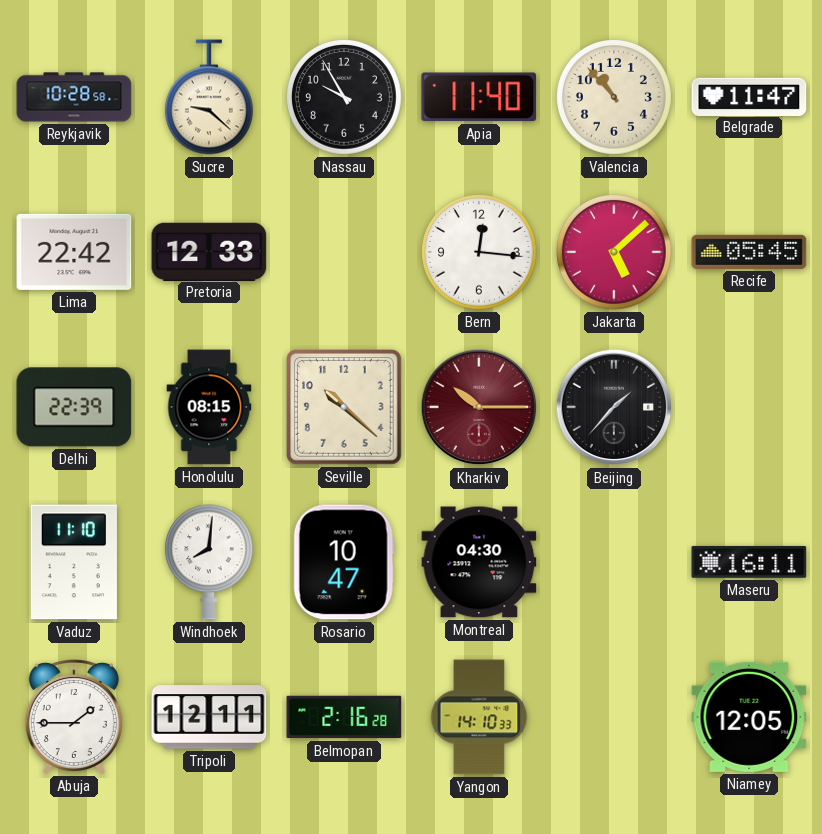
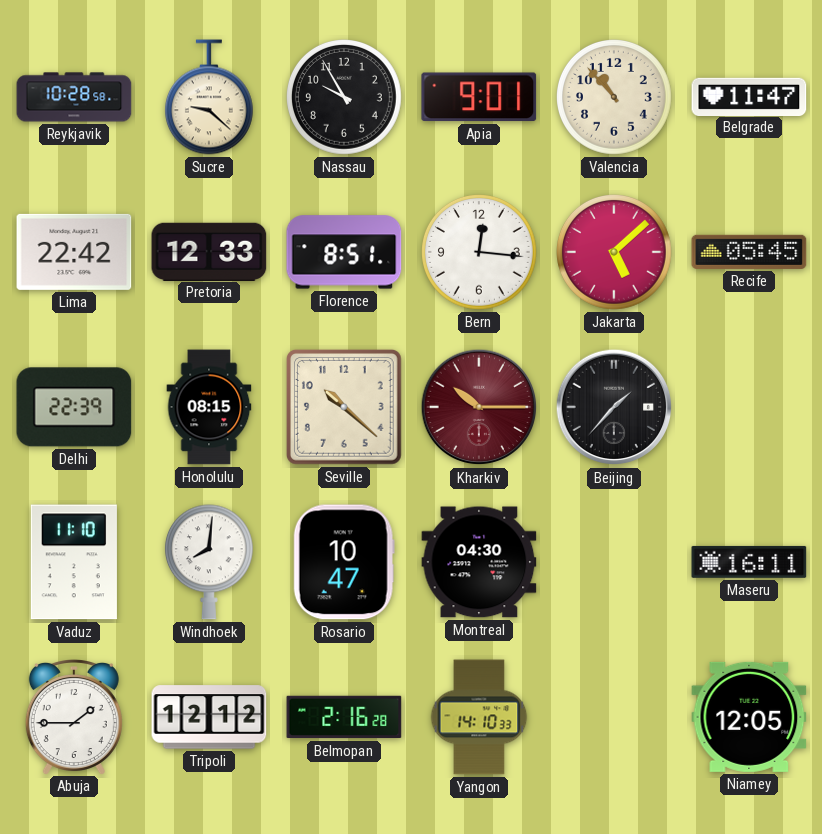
Apia: 11:40 -> 9:01
Florence: none -> 8:51
Tripoli: 12:11 -> 12:12
